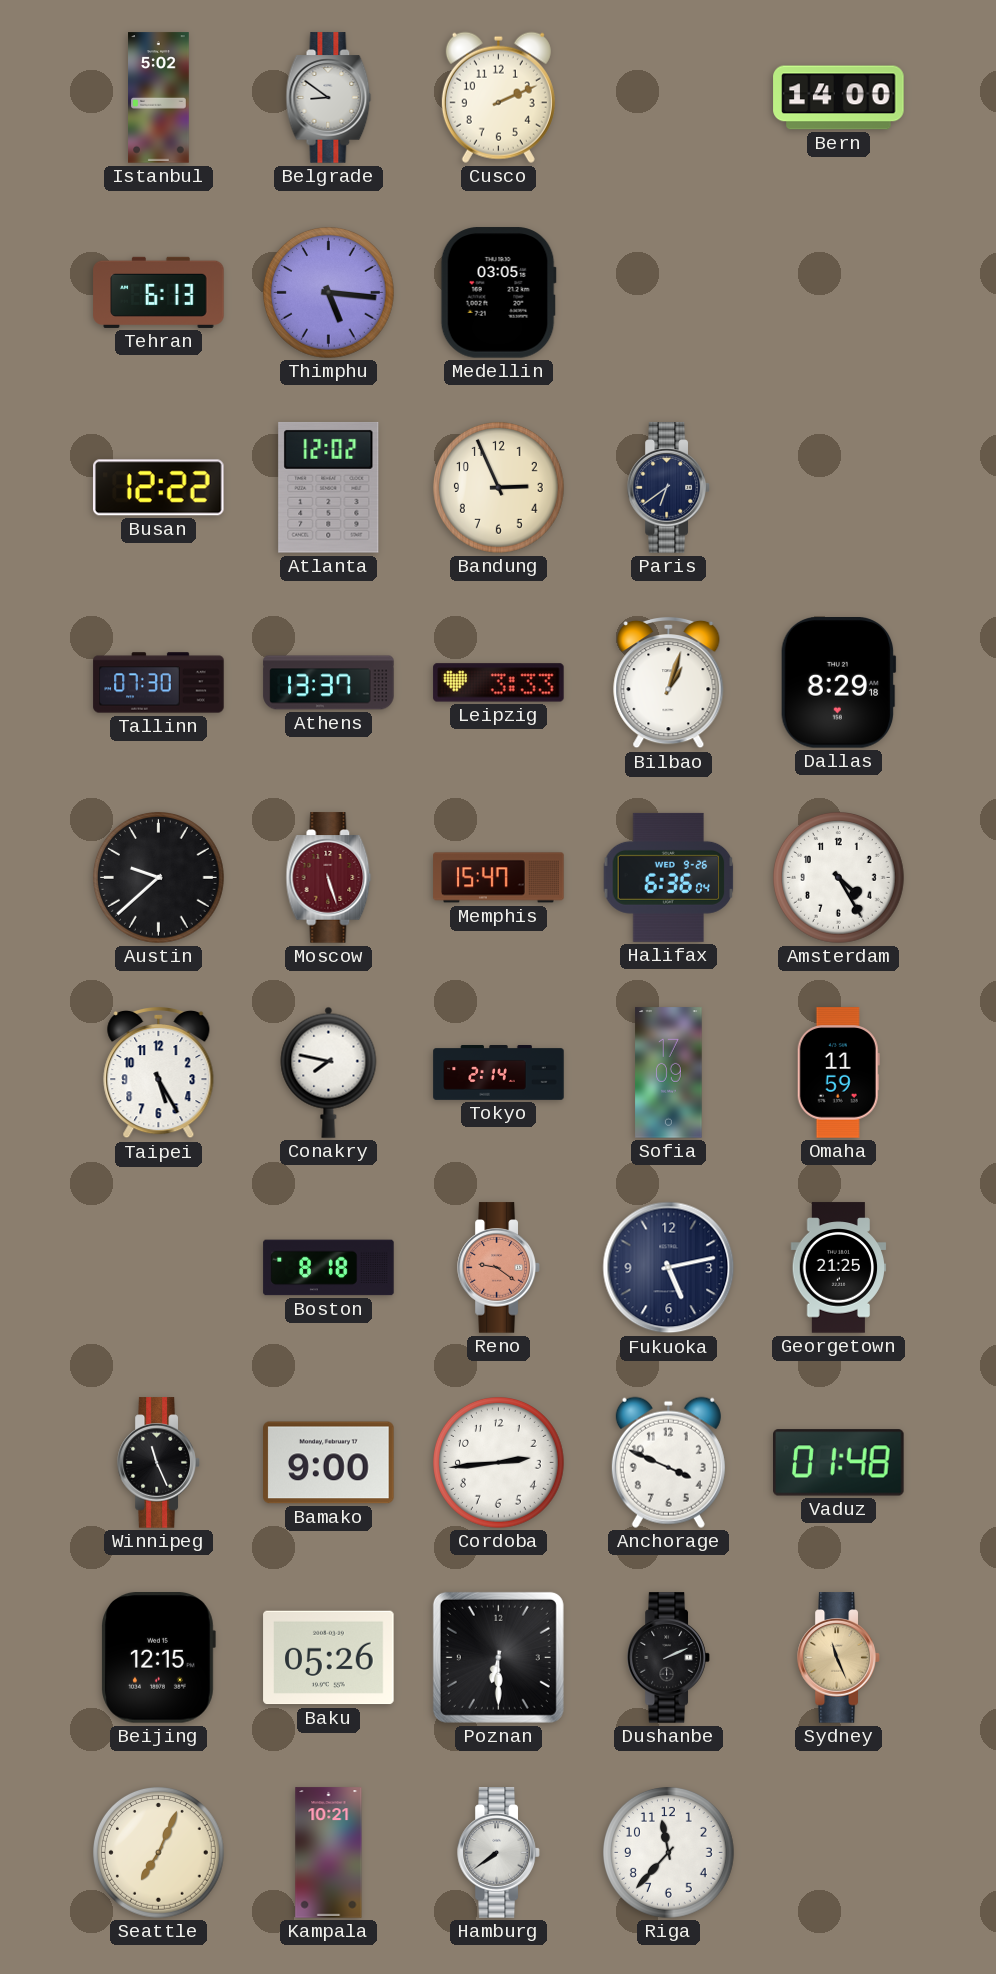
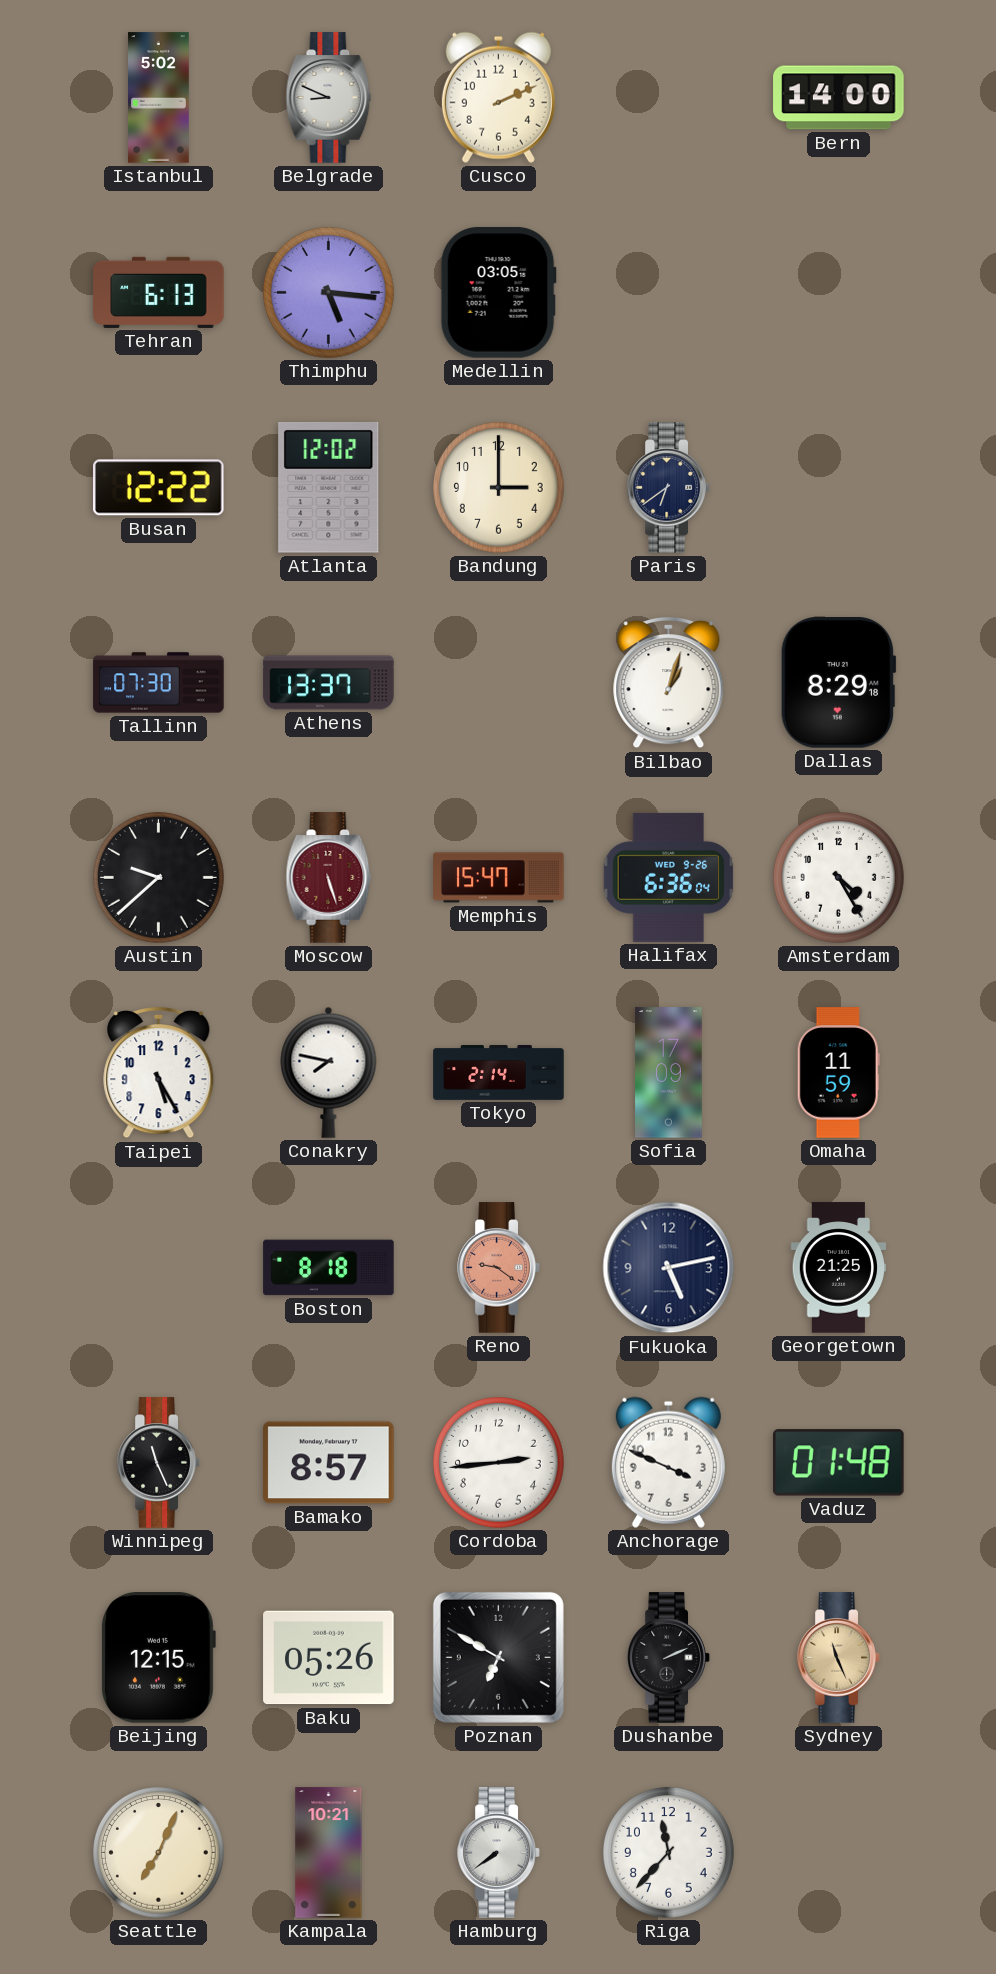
Belgrade: 8:51 -> 8:49
Bandung: 2:56 -> 3:00
Leipzig: 3:33 -> none
Bamako: 9:00 -> 8:57
Poznan: 6:30 -> 6:50
